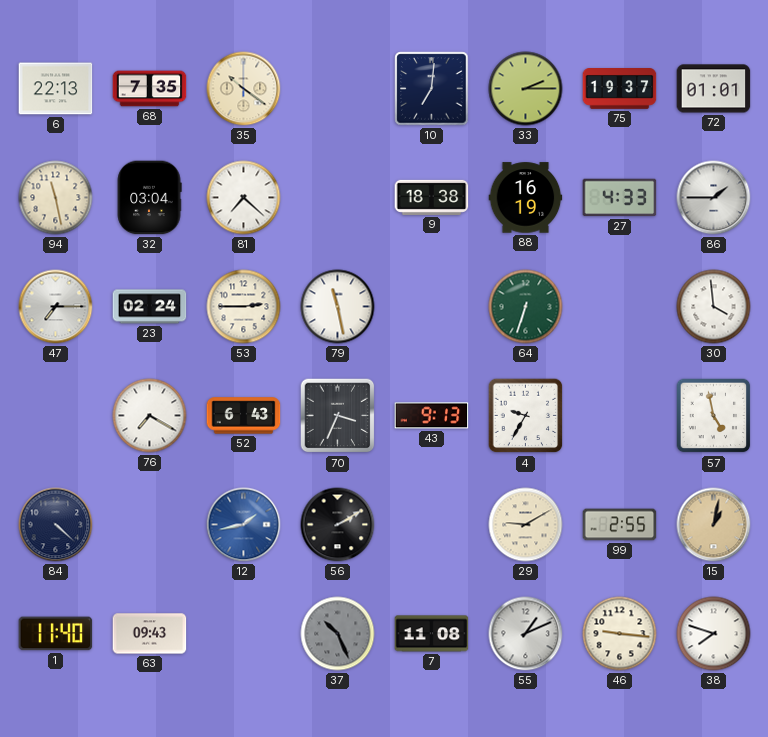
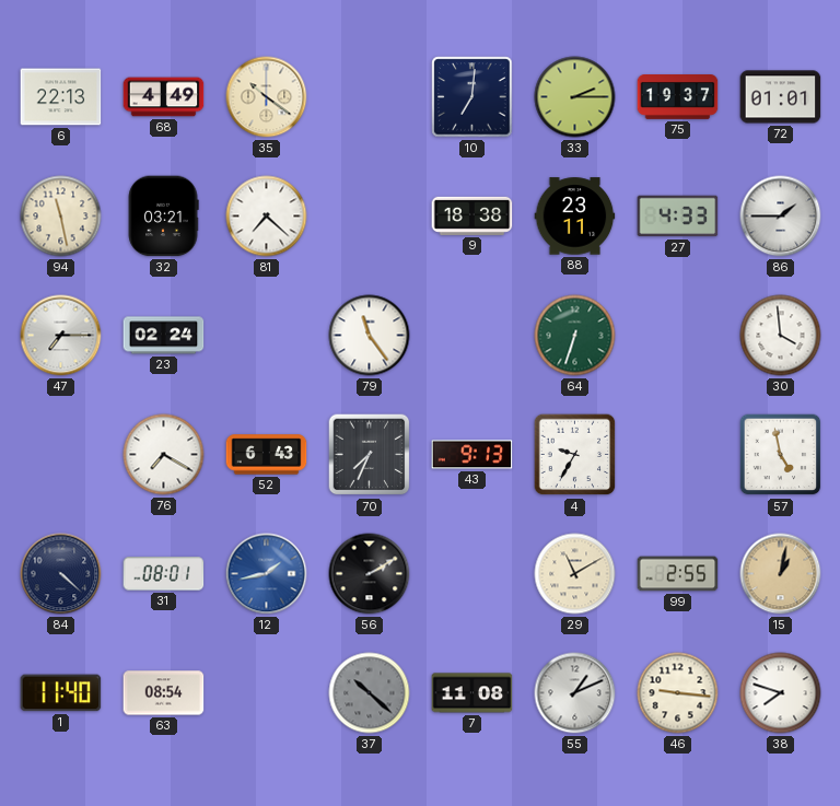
68: 7:35 -> 4:49
32: 03:04 -> 03:21
88: 16:19 -> 23:11
53: 2:45 -> none
79: 11:28 -> 11:24
70: 3:34 -> 7:34
31: none -> 08:01
29: 9:10 -> 11:10
63: 09:43 -> 08:54
37: 10:26 -> 10:22
